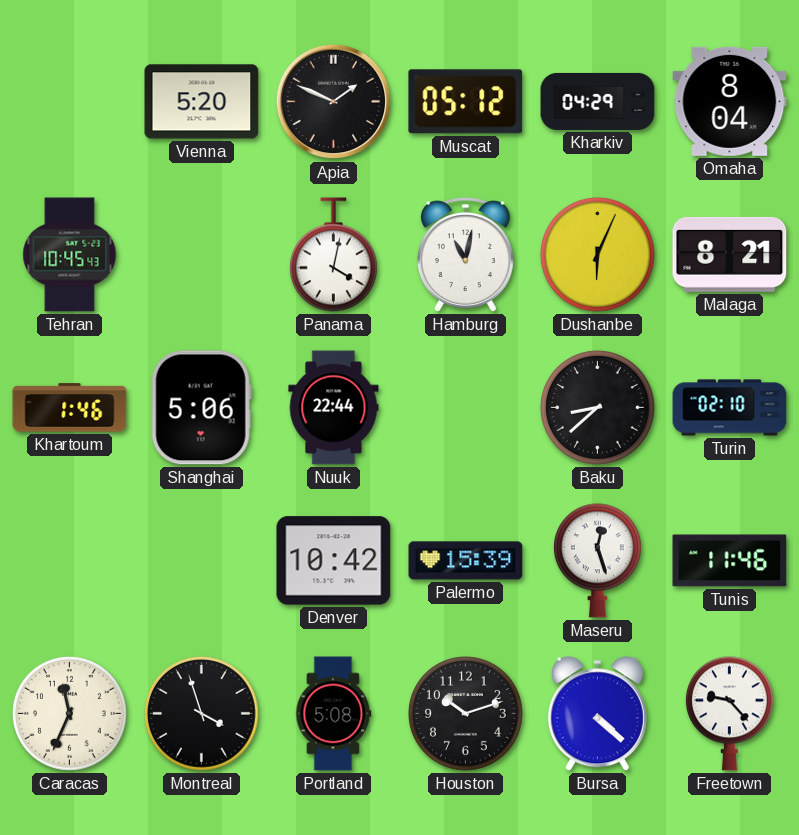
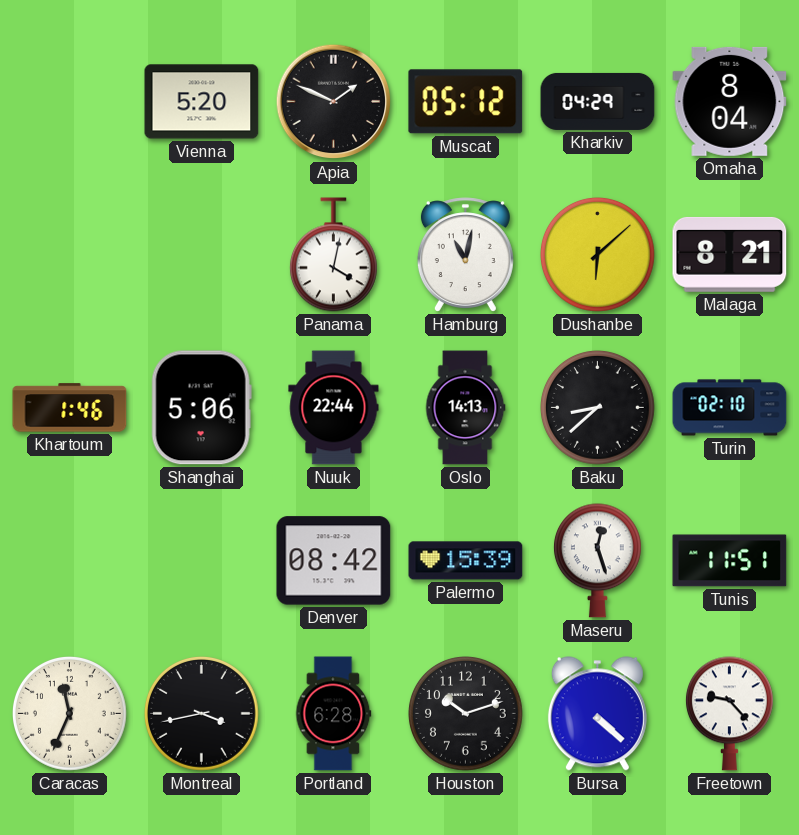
Tehran: 10:45 -> none
Dushanbe: 6:04 -> 6:08
Oslo: none -> 14:13
Denver: 10:42 -> 08:42
Tunis: 11:46 -> 11:51
Montreal: 3:57 -> 3:43
Portland: 5:08 -> 6:28
